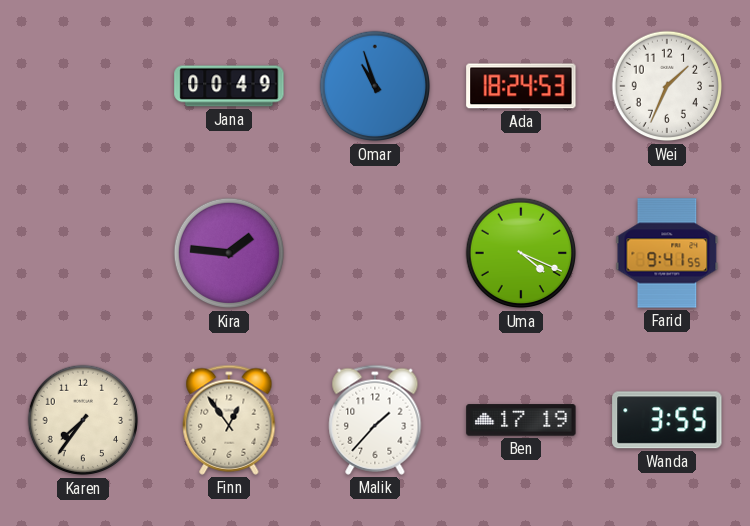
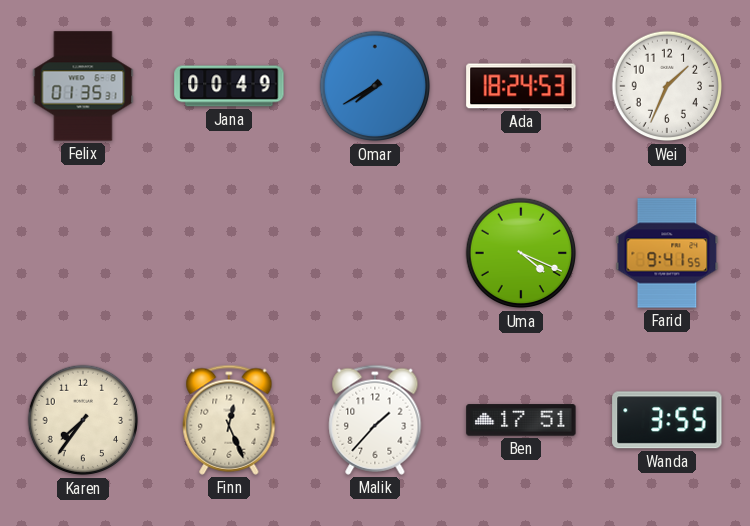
Felix: none -> 01:35
Omar: 10:57 -> 7:40
Kira: 1:46 -> none
Finn: 12:54 -> 12:26
Ben: 17:19 -> 17:51
